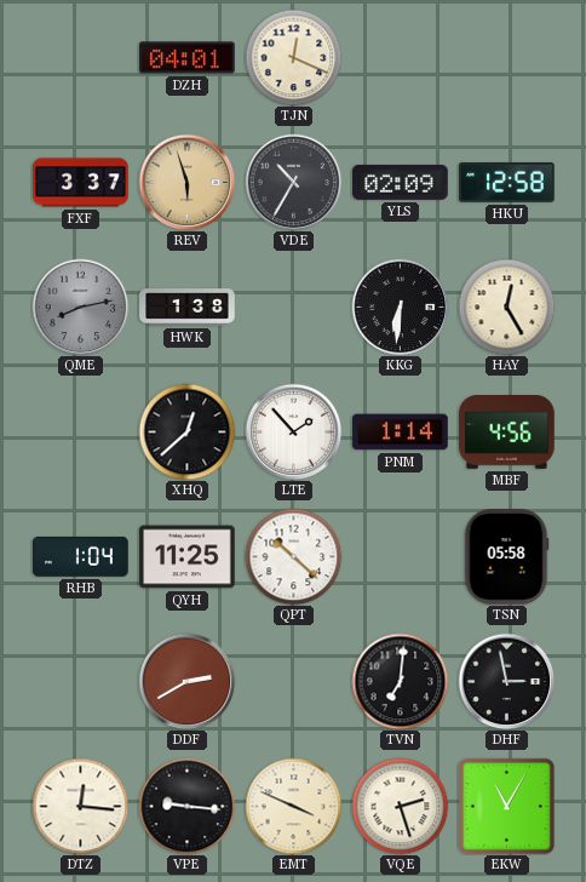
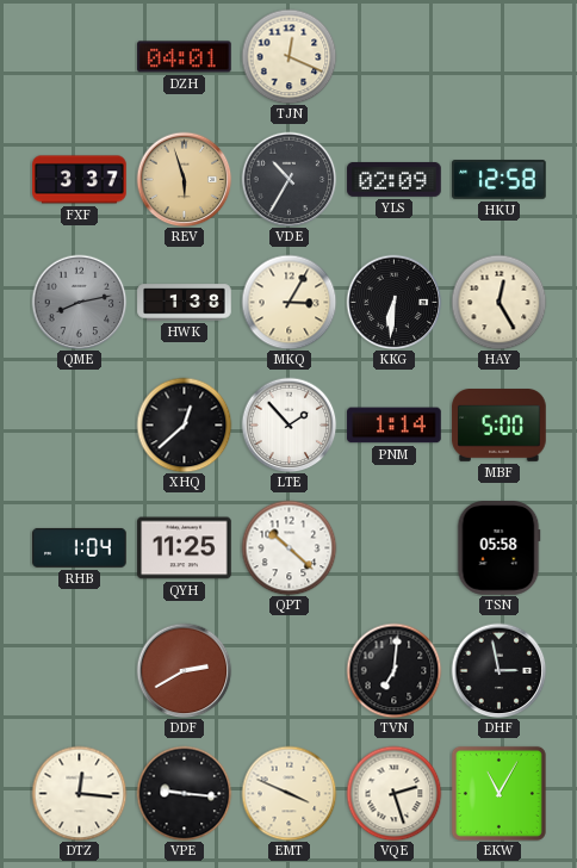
MKQ: none -> 3:05
MBF: 4:56 -> 5:00
